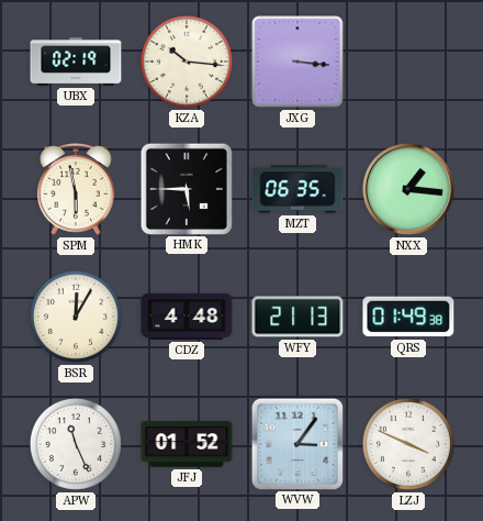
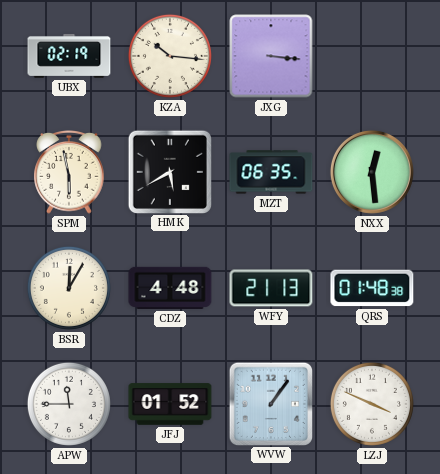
HMK: 5:45 -> 5:40
NXX: 1:16 -> 12:29
QRS: 01:49 -> 01:48
APW: 11:26 -> 11:45
WVW: 3:06 -> 1:06
